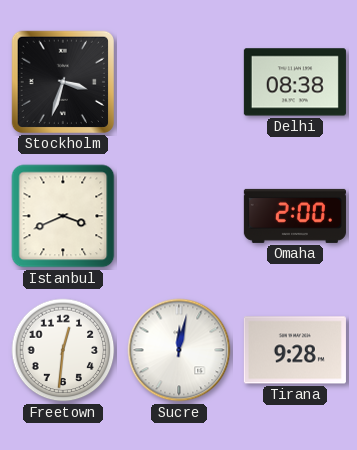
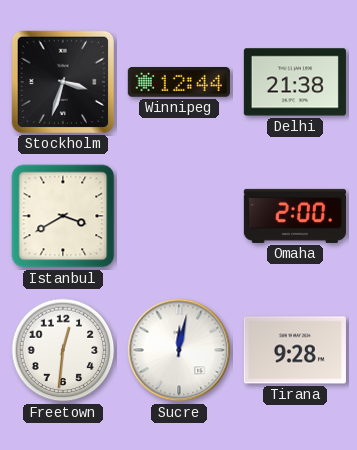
Winnipeg: none -> 12:44
Delhi: 08:38 -> 21:38
Istanbul: 3:41 -> 3:40
